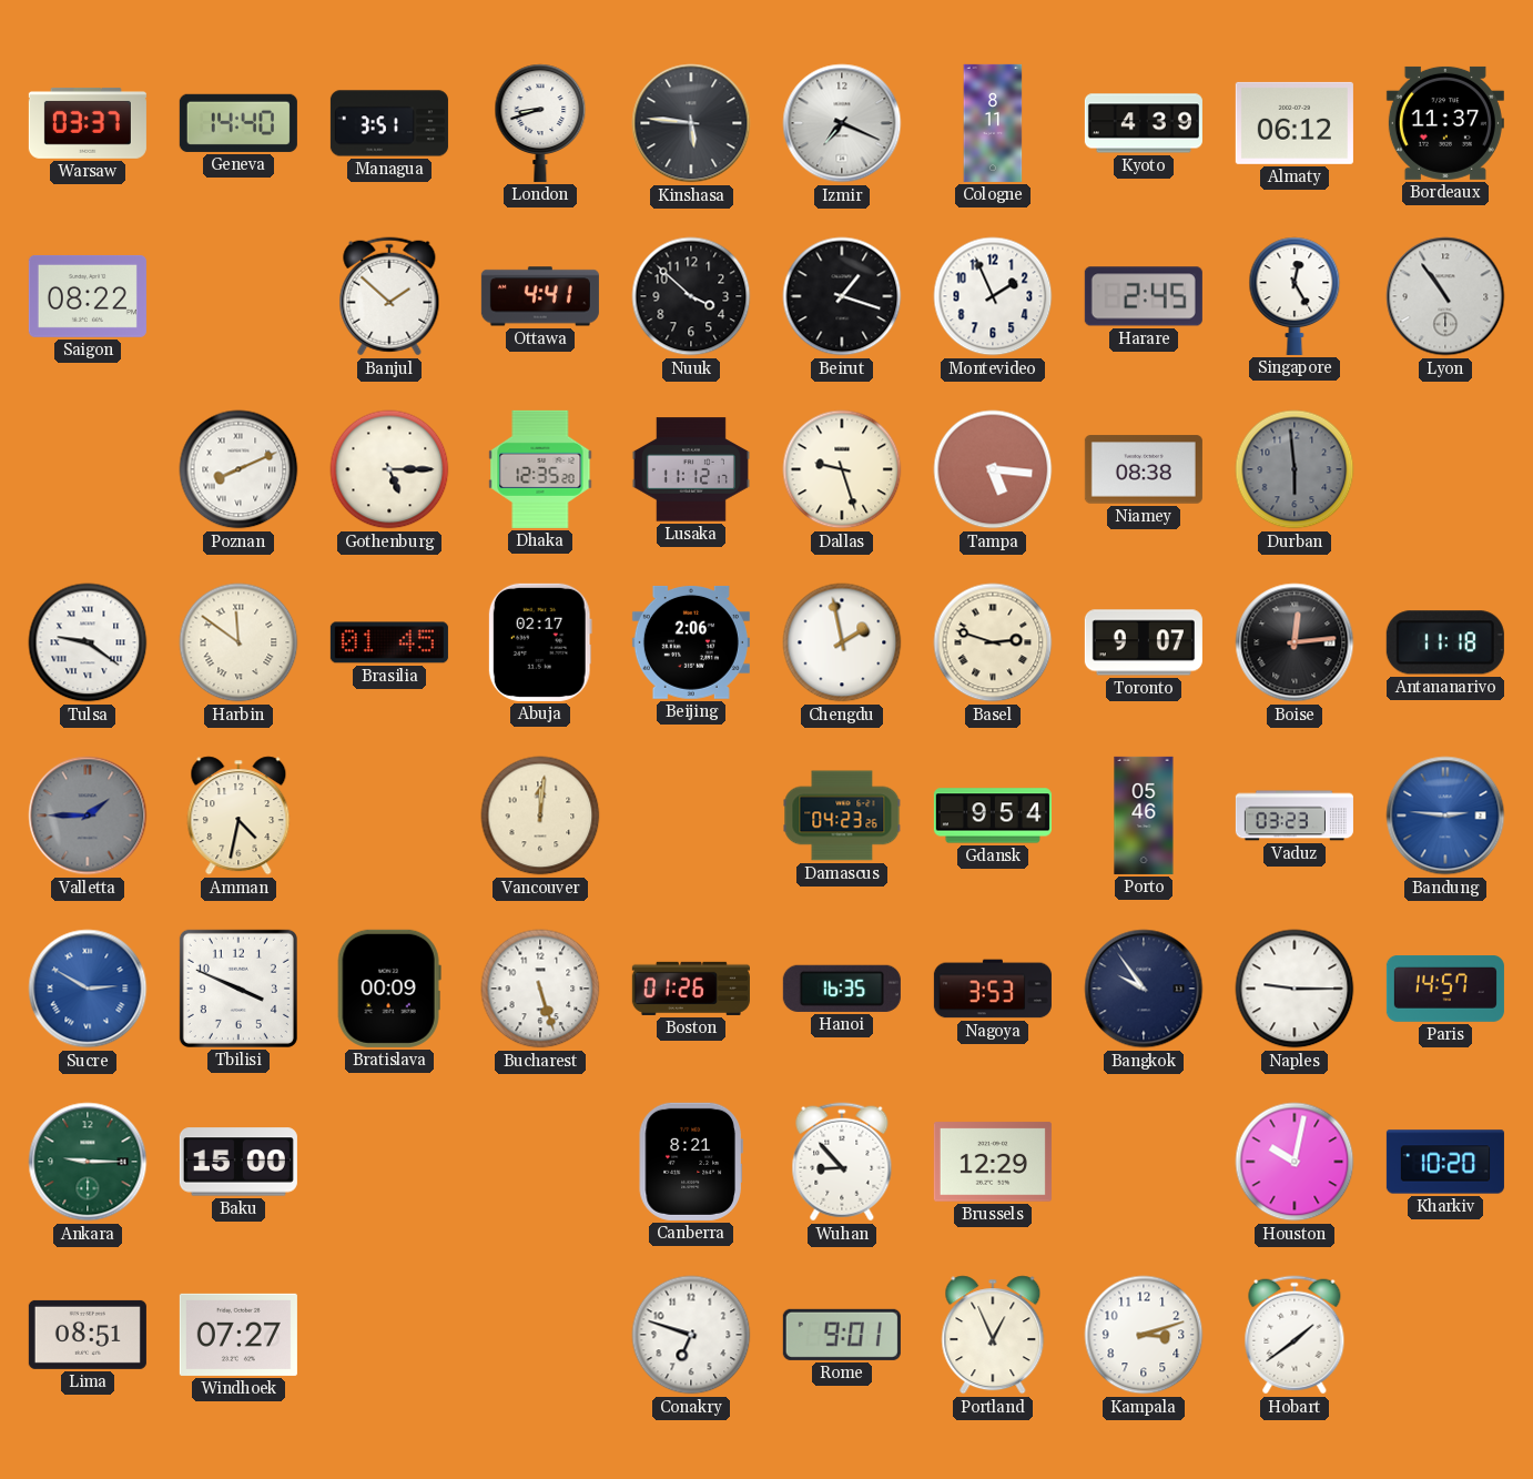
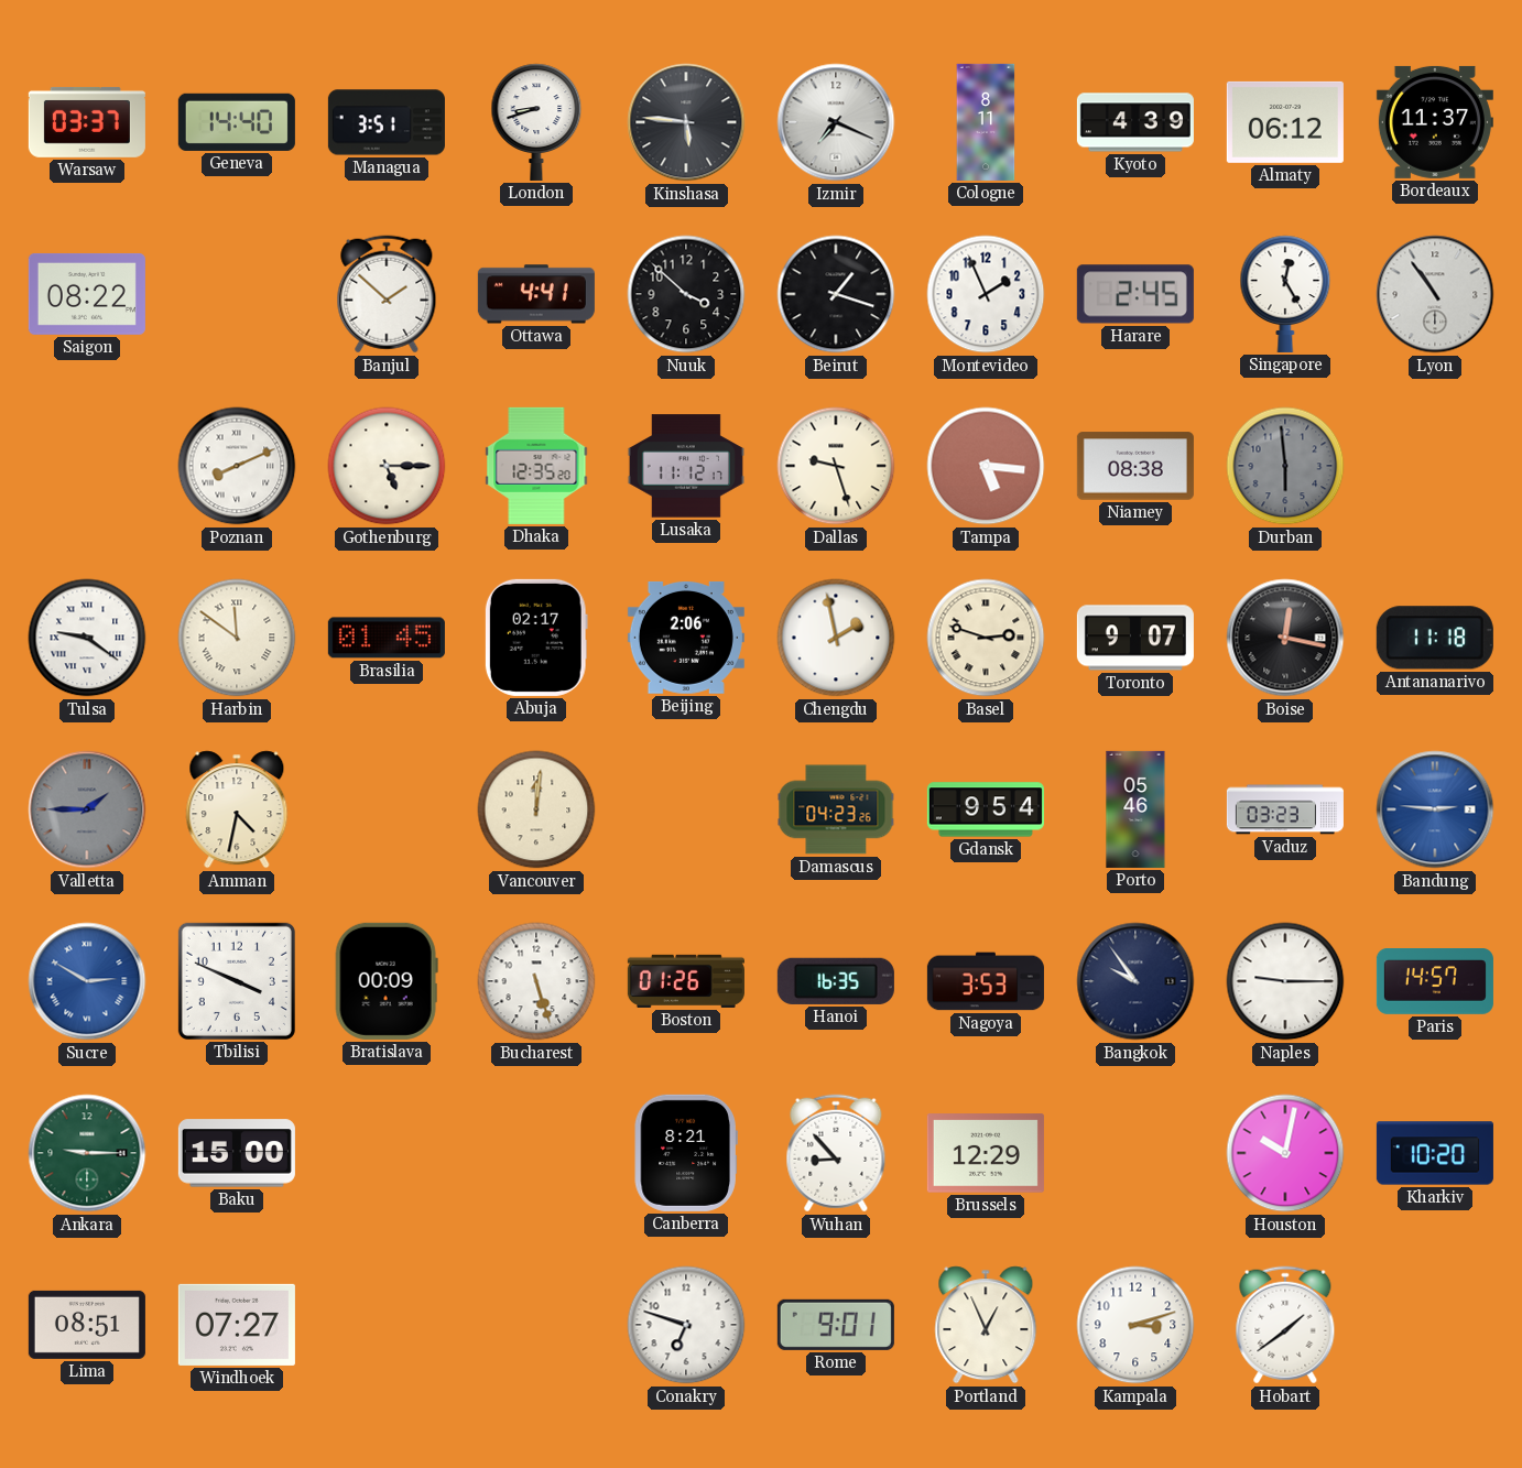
Boise: 12:14 -> 12:17
